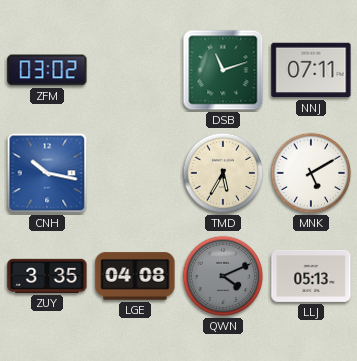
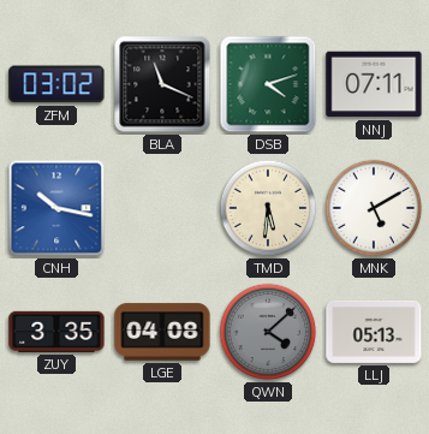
BLA: none -> 11:19
DSB: 11:12 -> 4:12
TMD: 5:35 -> 5:31
QWN: 4:11 -> 4:08
